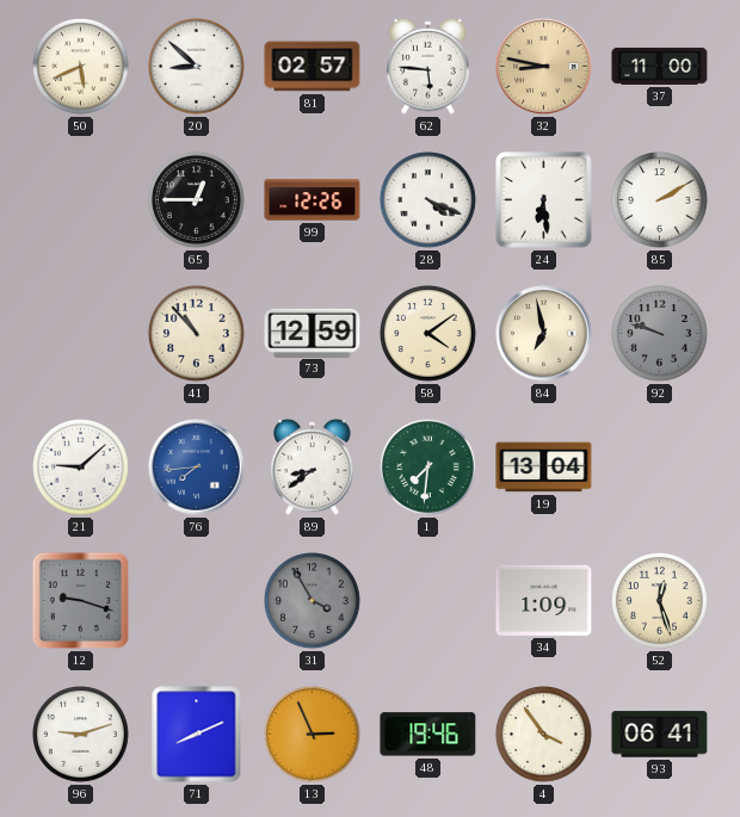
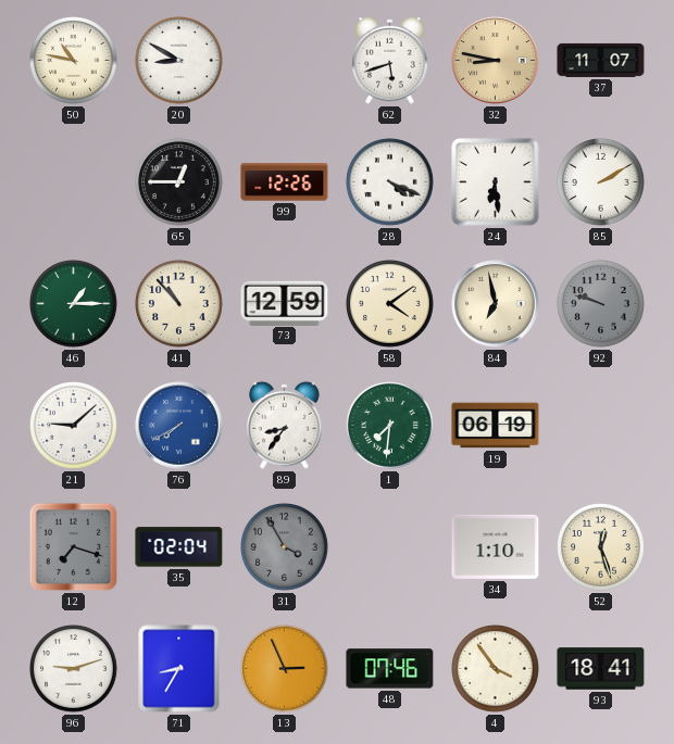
50: 5:41 -> 10:47
20: 8:52 -> 8:50
81: 02:57 -> none
62: 5:46 -> 5:42
37: 11:00 -> 11:07
46: none -> 1:15
76: 7:44 -> 7:40
89: 8:39 -> 8:36
19: 13:04 -> 06:19
12: 9:18 -> 7:18
35: none -> 02:04
34: 1:09 -> 1:10
71: 8:11 -> 8:35
48: 19:46 -> 07:46
93: 06:41 -> 18:41
